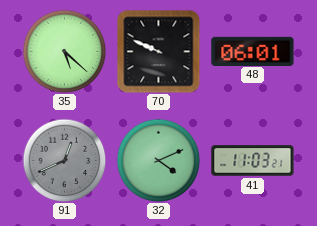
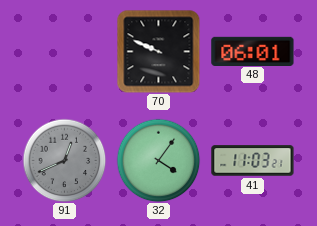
35: 5:22 -> none
32: 4:11 -> 4:06
